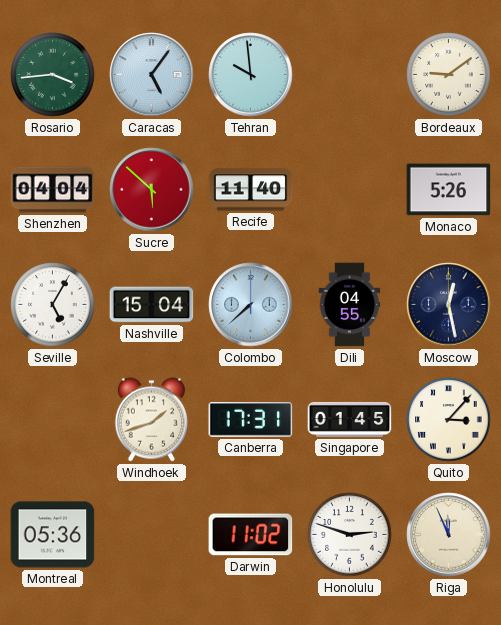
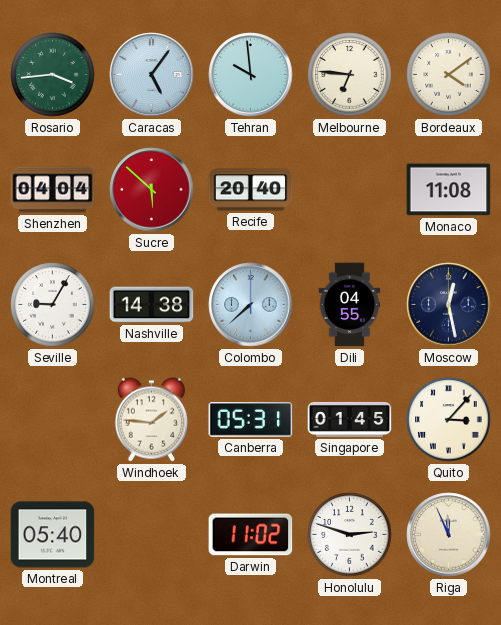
Melbourne: none -> 6:46
Bordeaux: 9:09 -> 4:09
Recife: 11:40 -> 20:40
Monaco: 5:26 -> 11:08
Seville: 5:05 -> 9:05
Nashville: 15:04 -> 14:38
Windhoek: 1:42 -> 1:46
Canberra: 17:31 -> 05:31
Montreal: 05:36 -> 05:40
